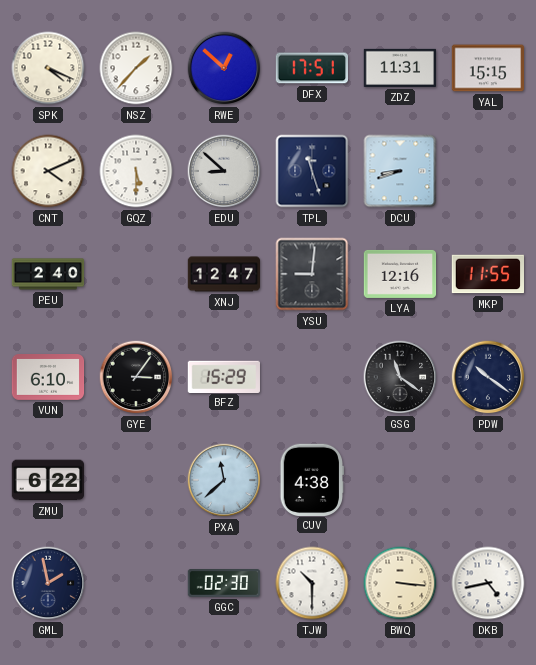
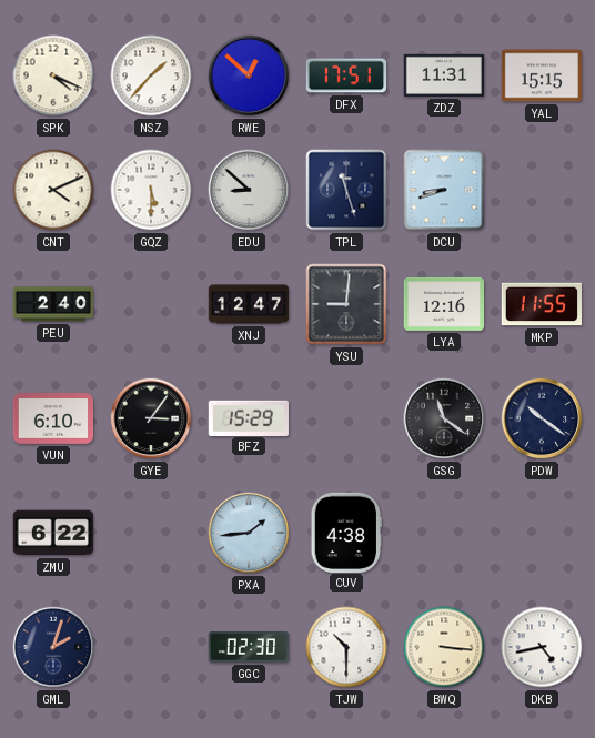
PXA: 11:38 -> 1:44
GML: 1:58 -> 2:03
